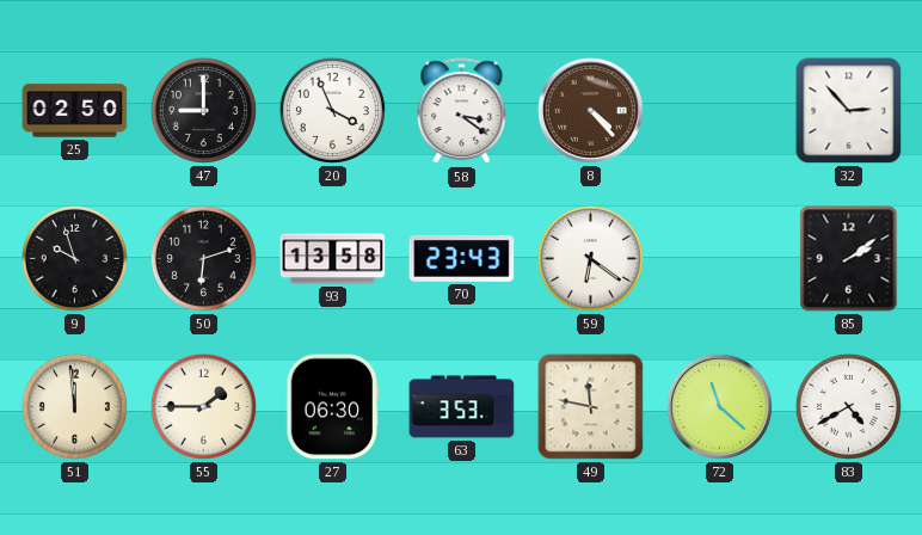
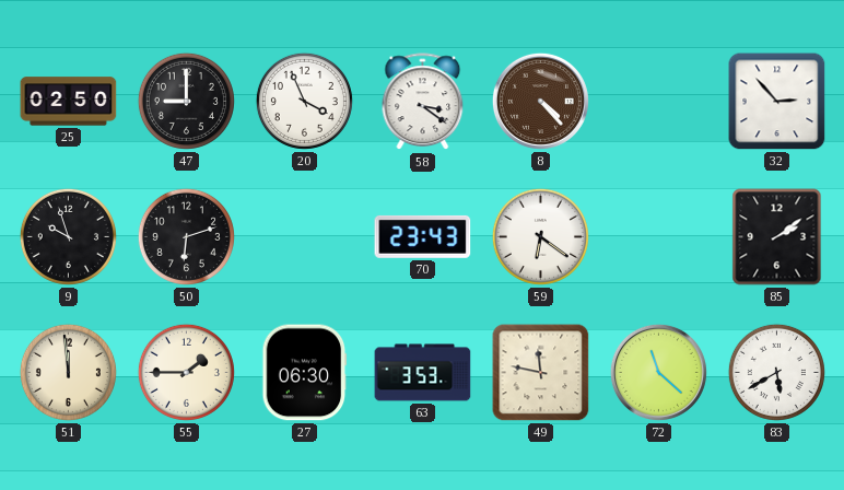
93: 13:58 -> none
83: 4:40 -> 5:40
